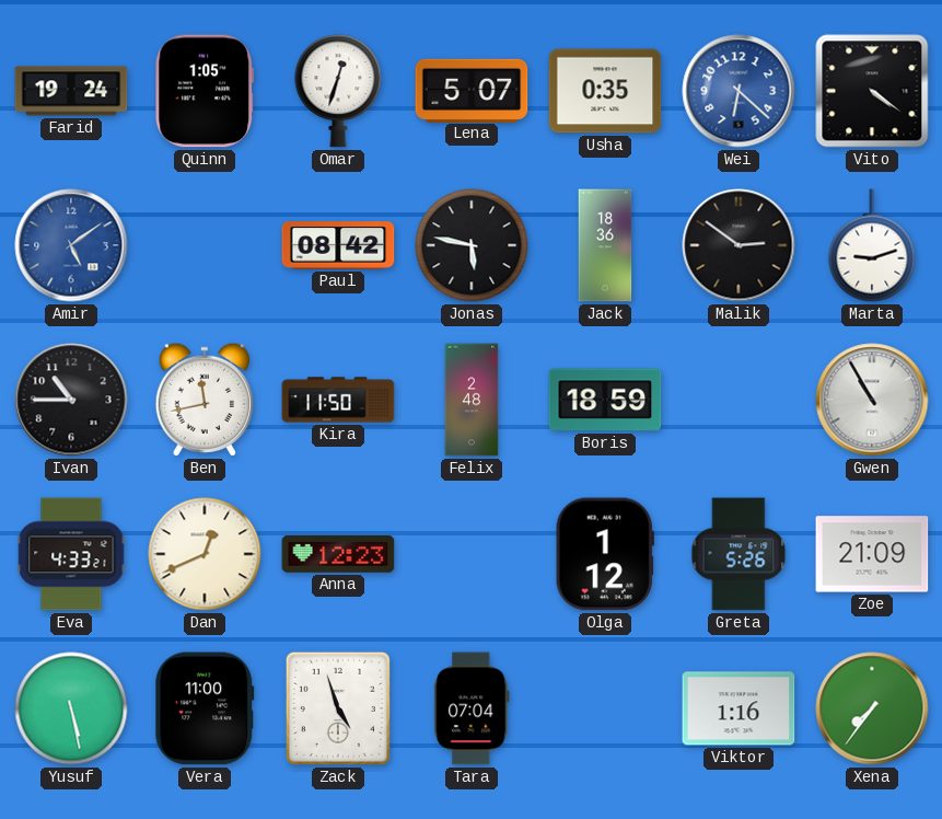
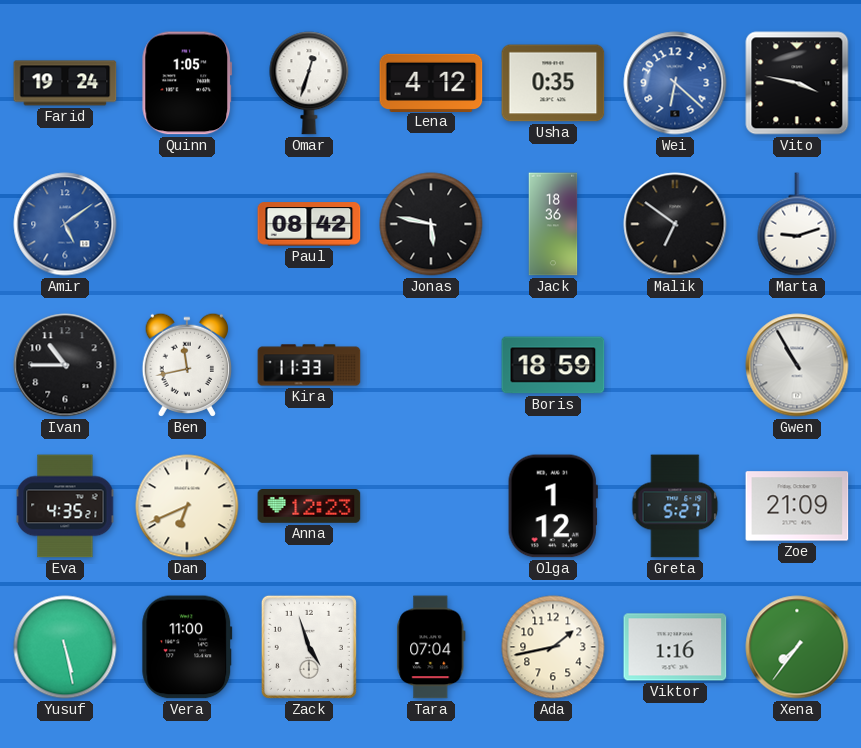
Lena: 5:07 -> 4:12
Vito: 4:21 -> 3:47
Malik: 2:51 -> 6:51
Kira: 11:50 -> 11:33
Felix: 2:48 -> none
Eva: 4:33 -> 4:35
Dan: 12:41 -> 6:41
Greta: 5:26 -> 5:27
Ada: none -> 1:43
